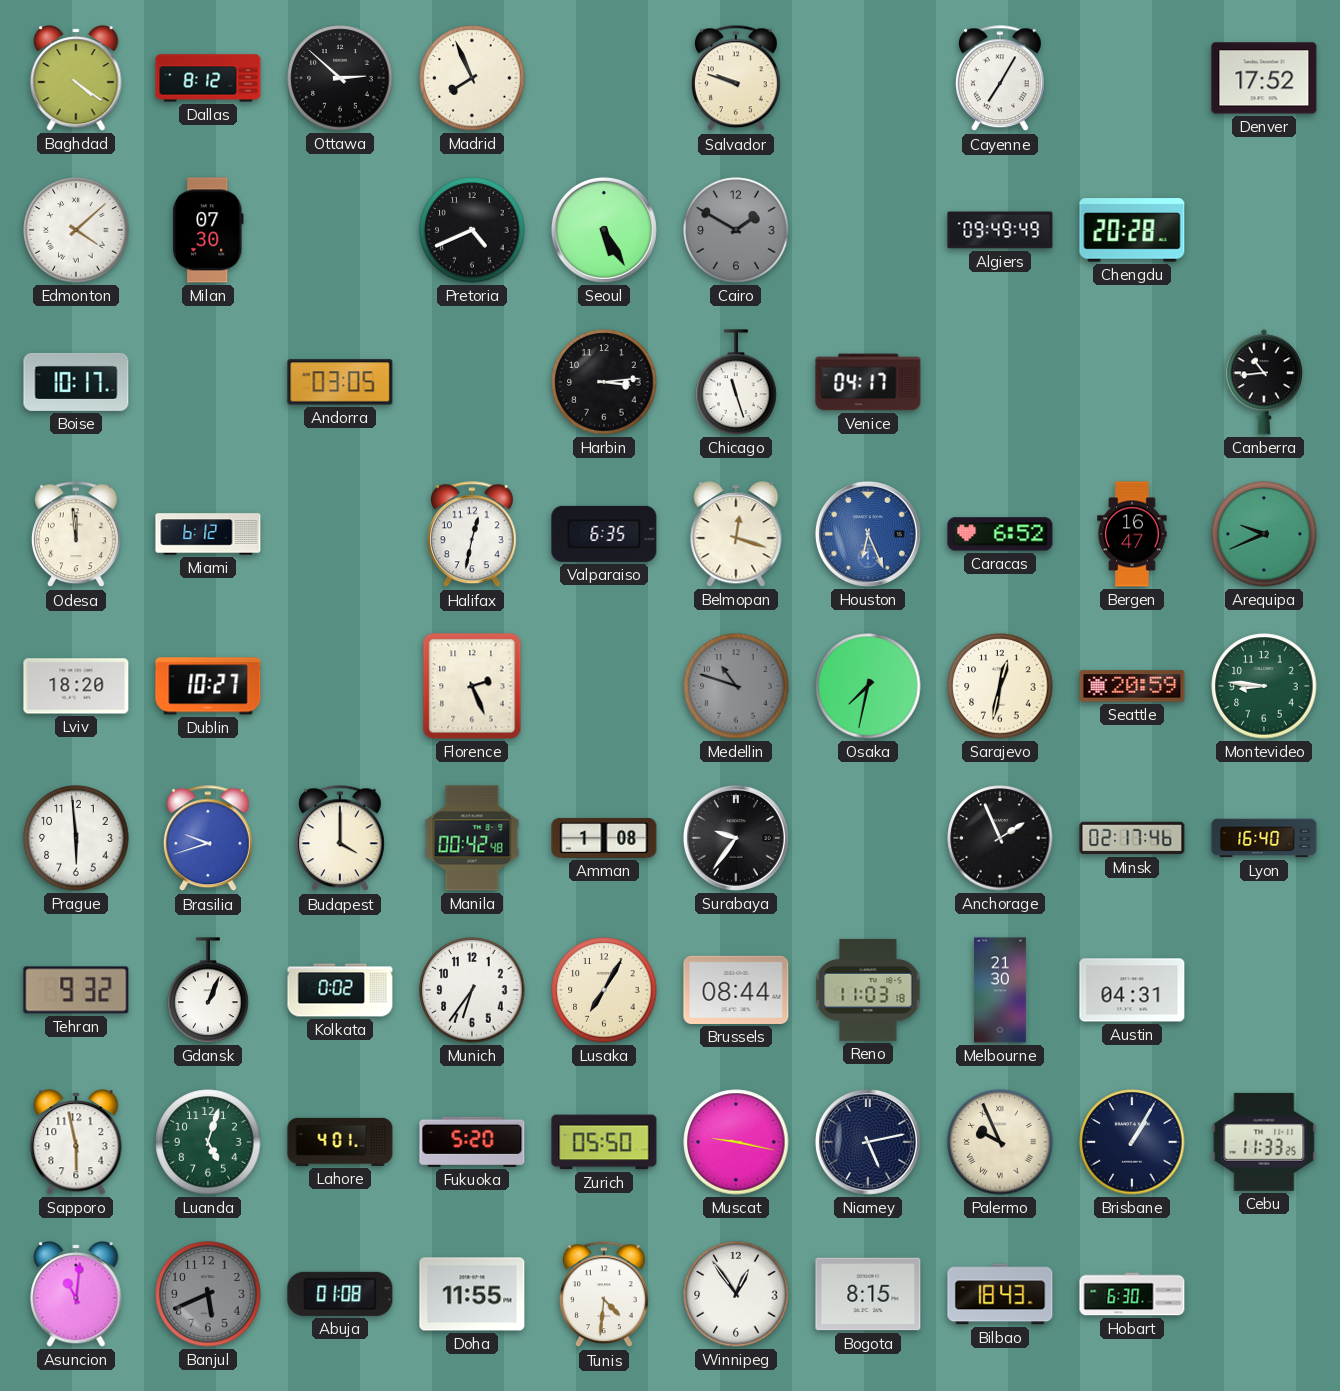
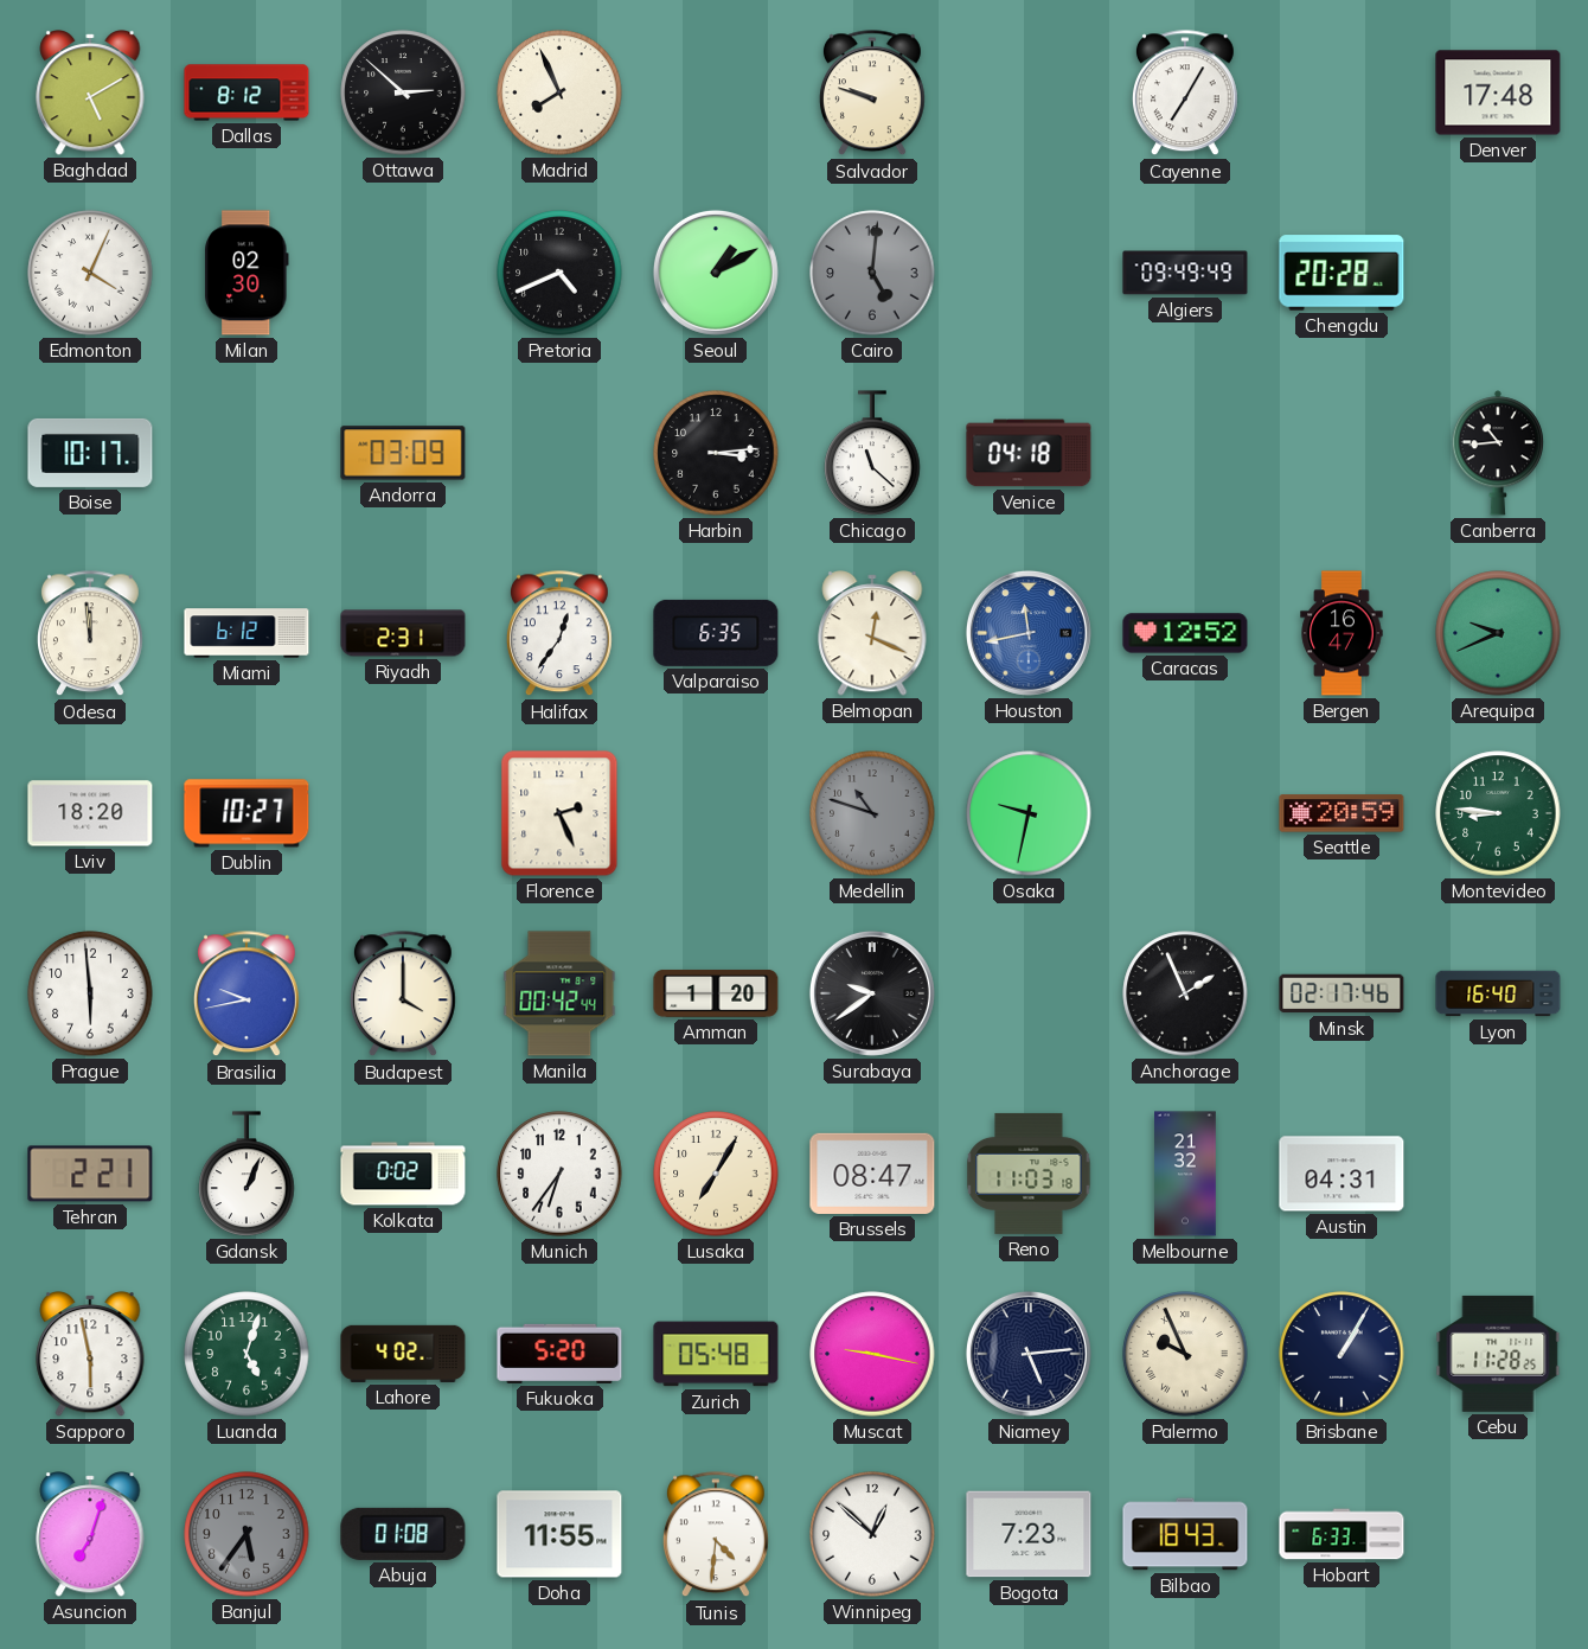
Baghdad: 4:21 -> 5:10
Denver: 17:52 -> 17:48
Edmonton: 4:08 -> 4:04
Milan: 07:30 -> 02:30
Seoul: 5:25 -> 1:10
Cairo: 1:50 -> 5:01
Andorra: 03:05 -> 03:09
Chicago: 11:27 -> 11:22
Venice: 04:17 -> 04:18
Riyadh: none -> 2:31
Halifax: 12:32 -> 12:36
Belmopan: 12:18 -> 12:19
Houston: 6:26 -> 11:43
Caracas: 6:52 -> 12:52
Osaka: 7:32 -> 9:32
Sarajevo: 12:32 -> none
Brasilia: 9:42 -> 9:43
Manila: 00:42:48 -> 00:42:44
Amman: 1:08 -> 1:20
Surabaya: 9:36 -> 9:39
Tehran: 9:32 -> 2:21
Brussels: 08:44 -> 08:47
Melbourne: 21:30 -> 21:32
Lahore: 4:01 -> 4:02
Zurich: 05:50 -> 05:48
Niamey: 5:13 -> 5:14
Cebu: 11:33 -> 11:28
Asuncion: 11:01 -> 7:03
Banjul: 5:41 -> 5:36
Winnipeg: 12:54 -> 12:52
Bogota: 8:15 -> 7:23
Hobart: 6:30 -> 6:33
